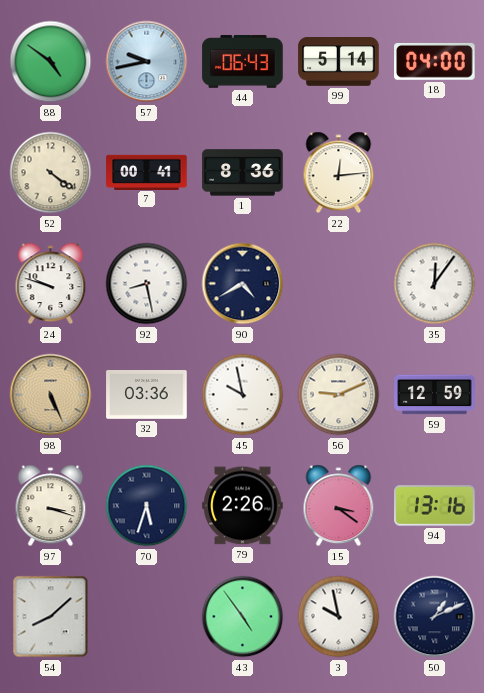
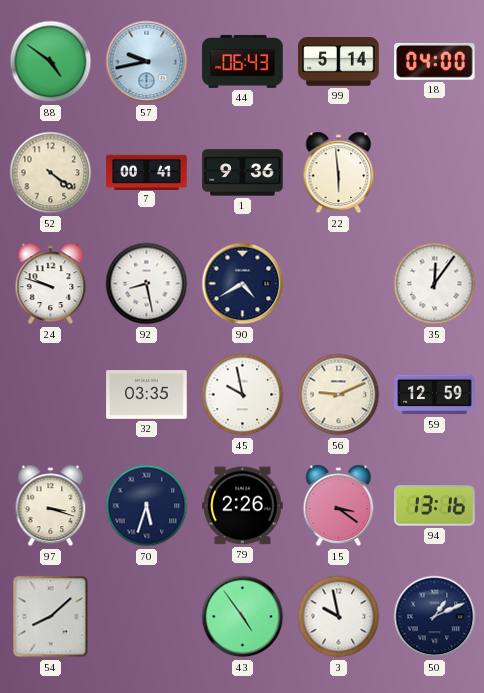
1: 8:36 -> 9:36
22: 12:14 -> 5:59
98: 5:26 -> none
32: 03:36 -> 03:35
